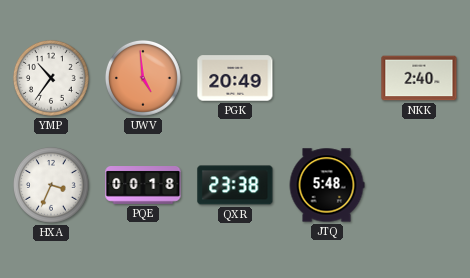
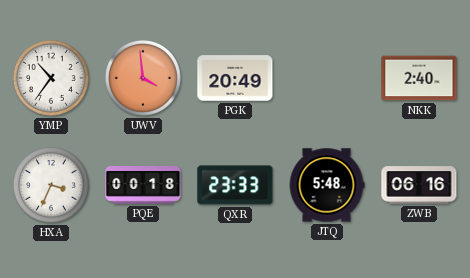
UWV: 4:59 -> 3:59
QXR: 23:38 -> 23:33
ZWB: none -> 06:16
